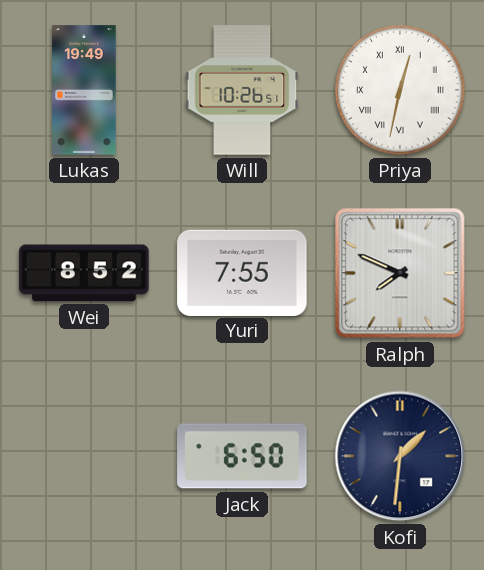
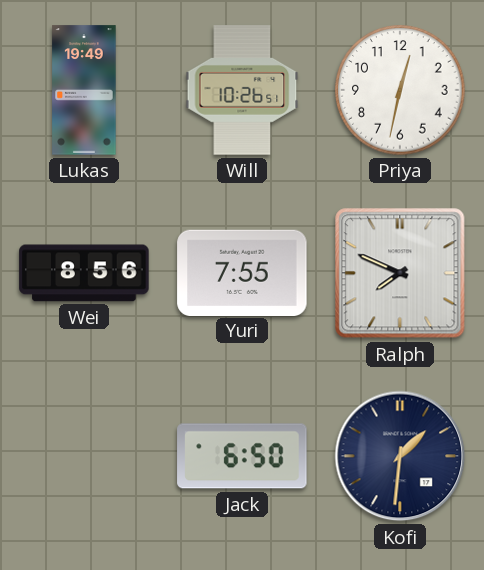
Priya numerals: Roman -> Arabic
Wei: 8:52 -> 8:56
